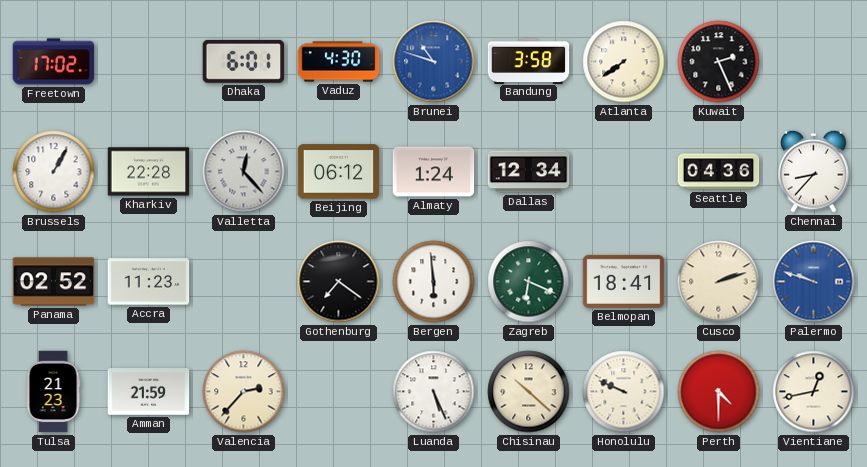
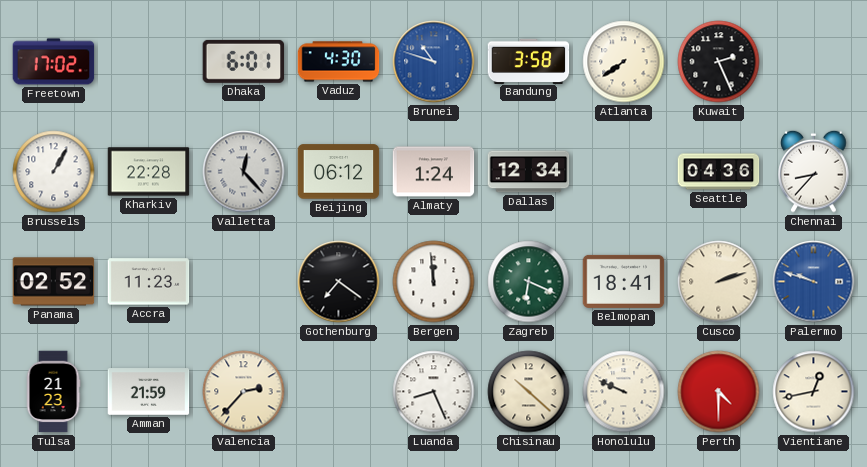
Bergen: 5:59 -> 11:59
Luanda: 5:26 -> 8:26
